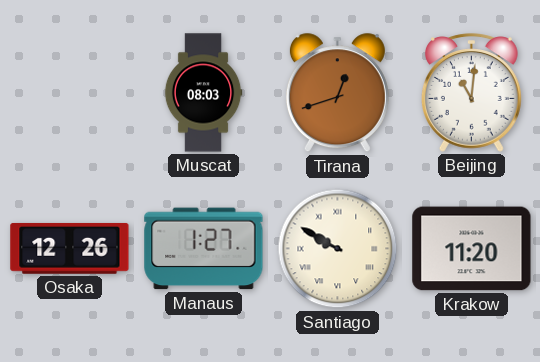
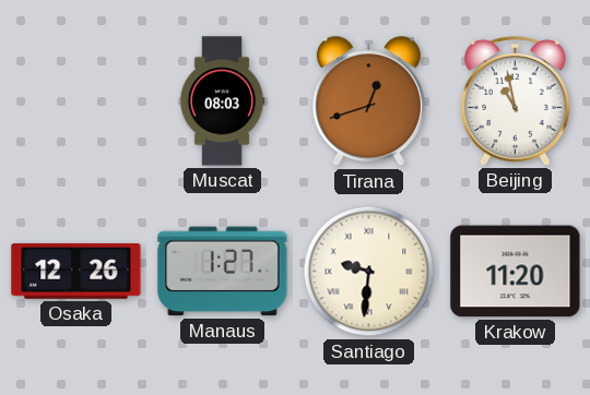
Beijing: 11:01 -> 10:58
Santiago: 9:50 -> 9:31
